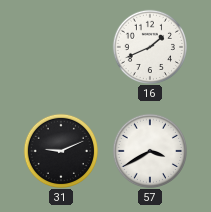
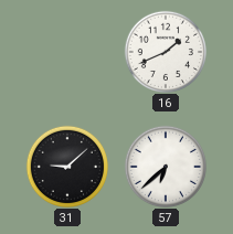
31: 9:11 -> 9:08
57: 3:40 -> 6:38
